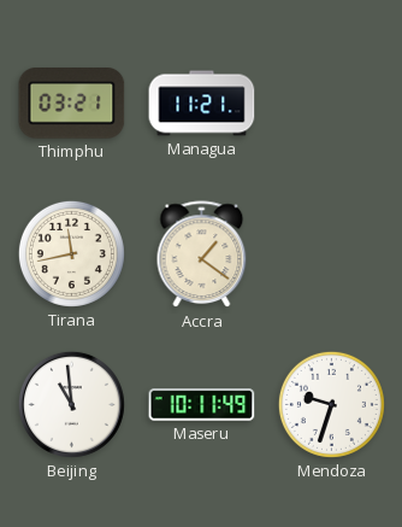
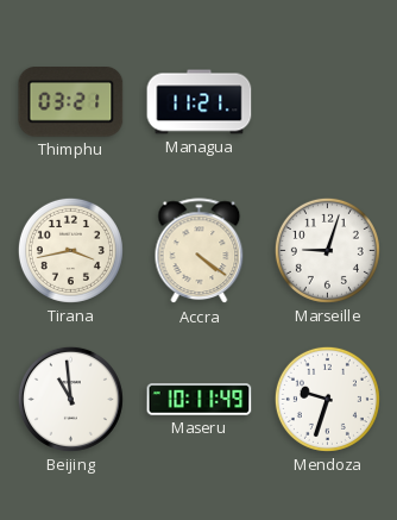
Tirana: 11:43 -> 3:43
Accra: 1:21 -> 4:21
Marseille: none -> 9:03
